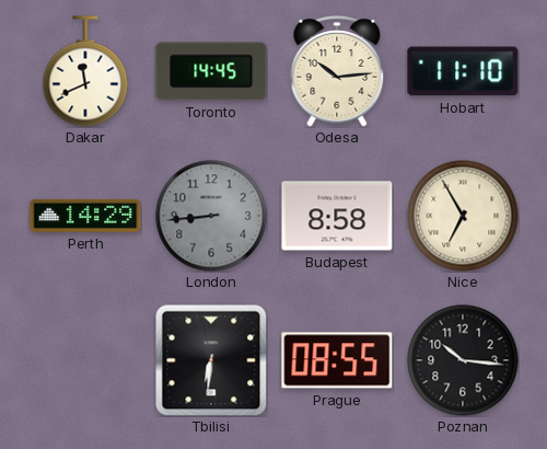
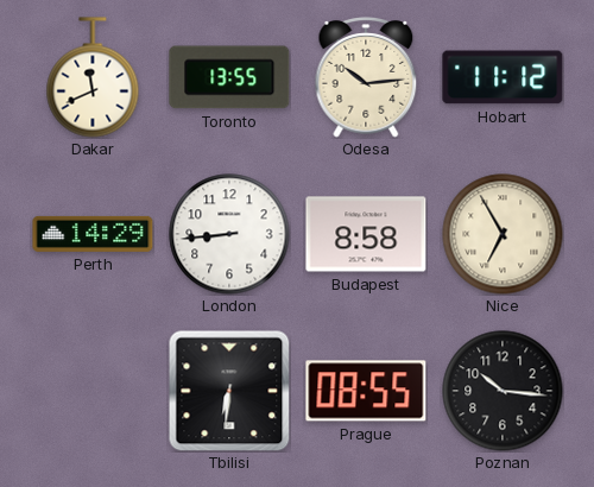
Toronto: 14:45 -> 13:55
Hobart: 11:10 -> 11:12
London dial: grey -> white
